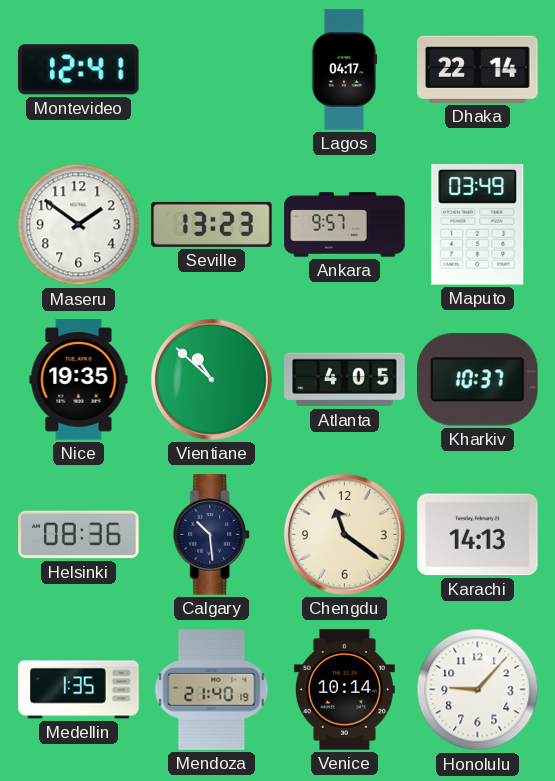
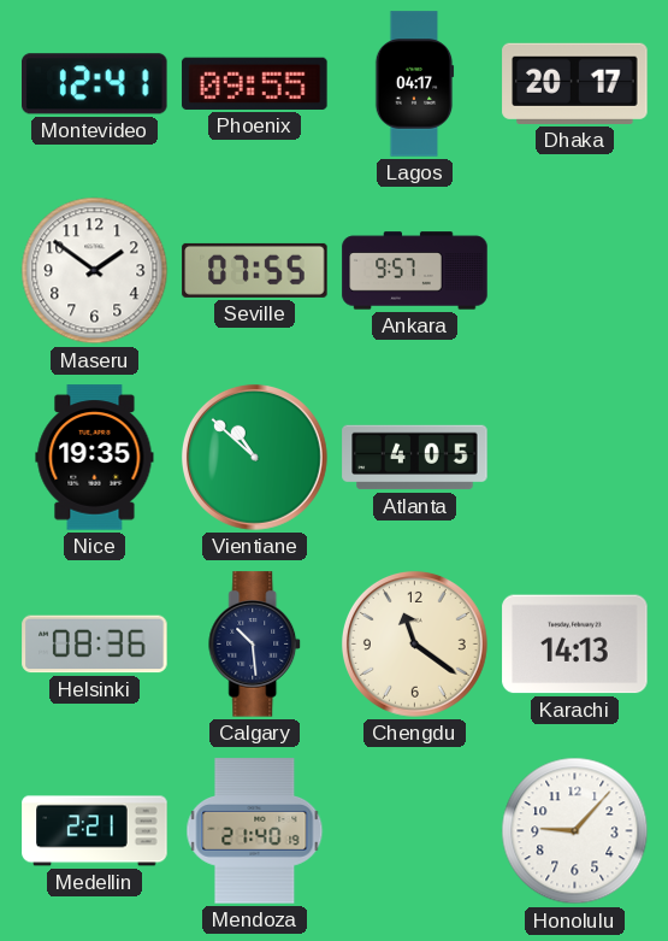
Phoenix: none -> 09:55
Dhaka: 22:14 -> 20:17
Seville: 13:23 -> 07:55
Maputo: 03:49 -> none
Kharkiv: 10:37 -> none
Medellin: 1:35 -> 2:21
Venice: 10:14 -> none
